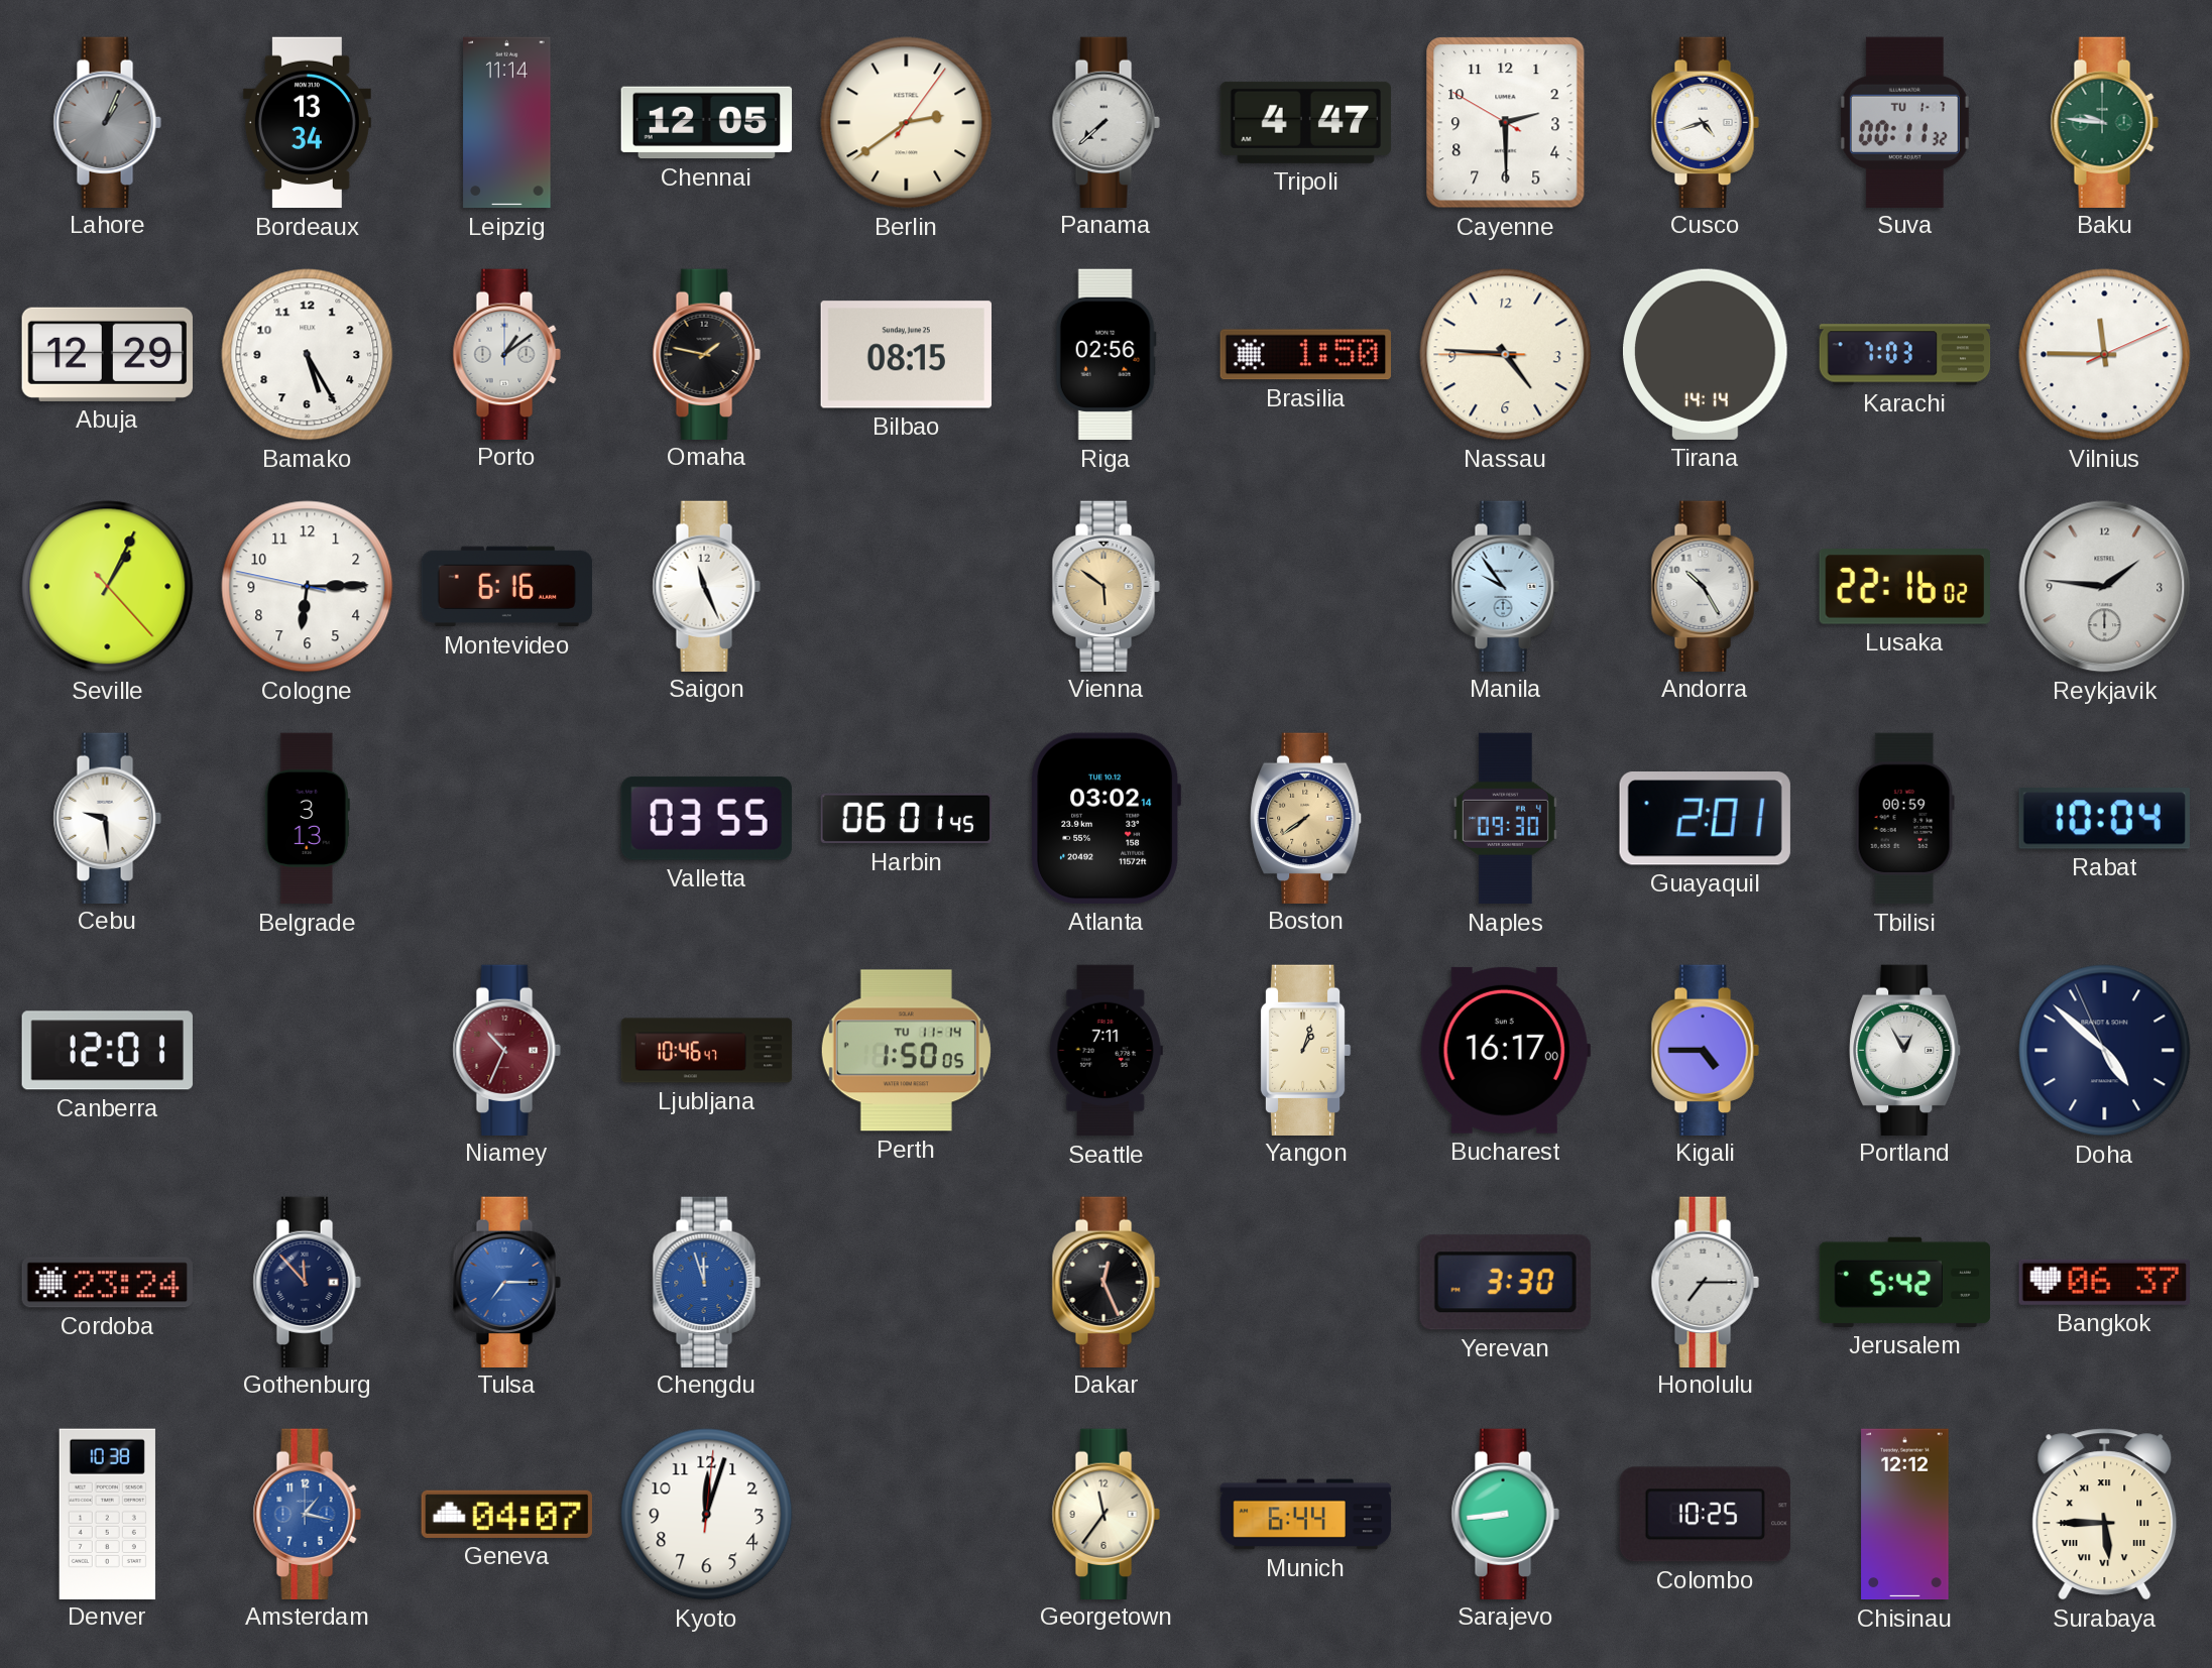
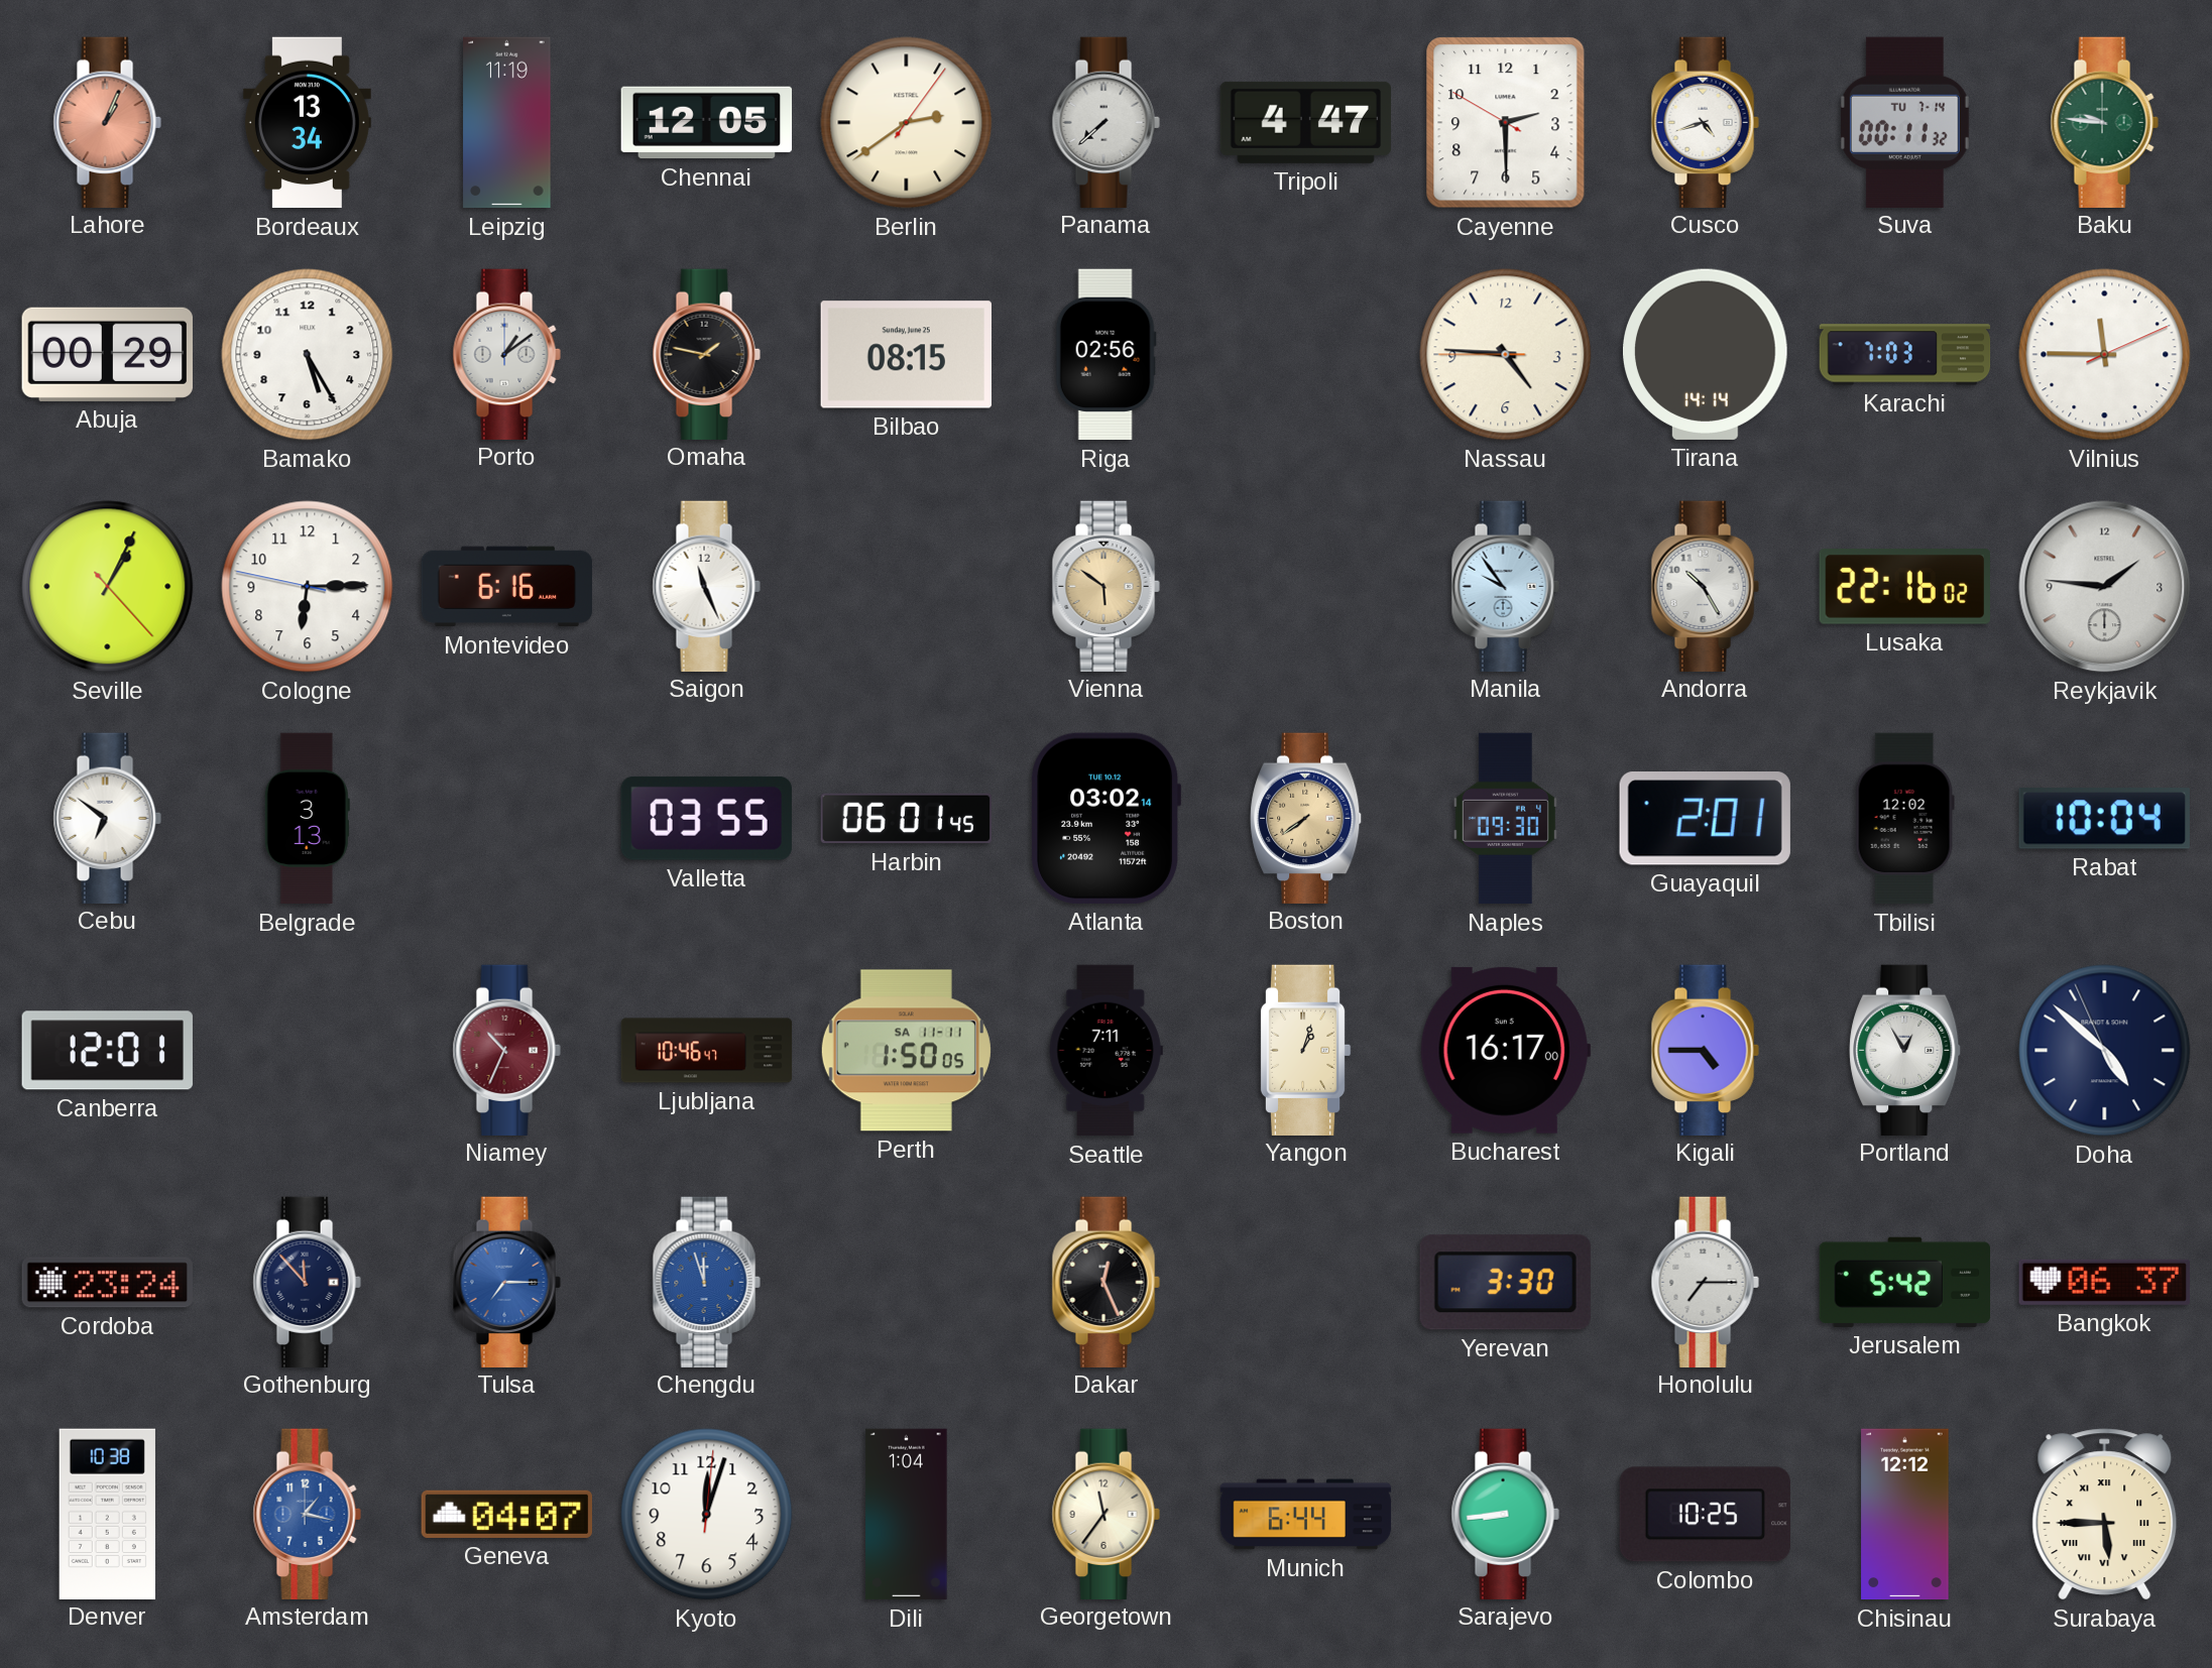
Lahore dial: grey -> salmon
Leipzig: 11:14 -> 11:19
Suva date: TU 1-7 -> TU 7-14
Abuja: 12:29 -> 00:29
Brasilia: 1:50 -> none
Cebu: 9:29 -> 6:51
Tbilisi: 00:59 -> 12:02
Perth date: TU 11-14 -> SA 11-11
Dili: none -> 1:04
